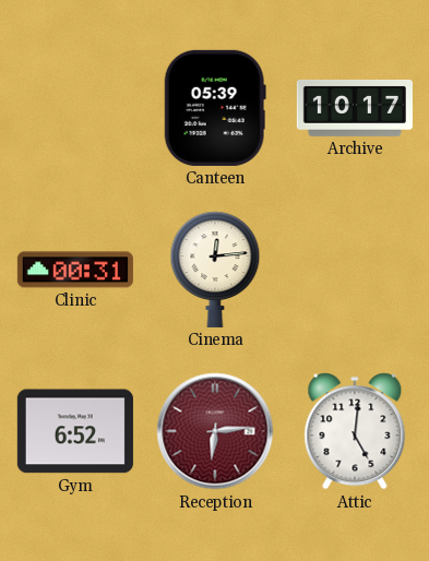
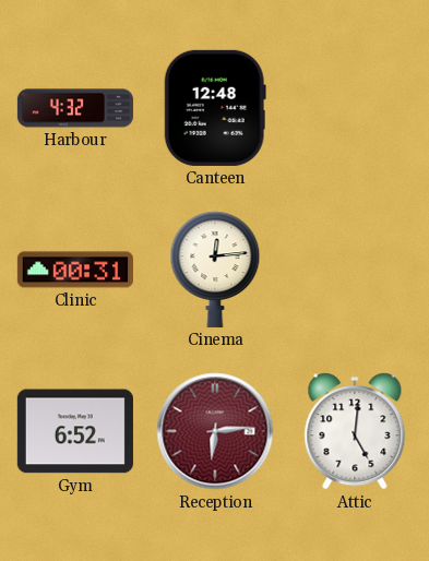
Harbour: none -> 4:32
Canteen: 05:39 -> 12:48
Archive: 10:17 -> none
